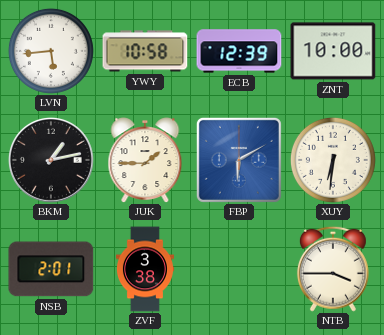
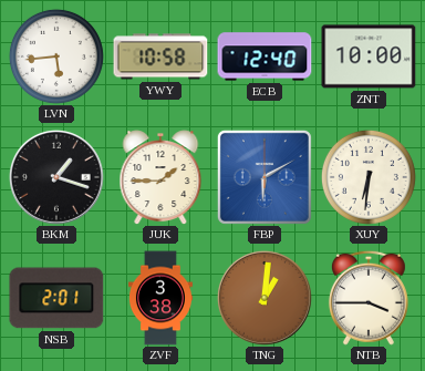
ECB: 12:39 -> 12:40
BKM: 1:13 -> 1:18
TNG: none -> 1:01
